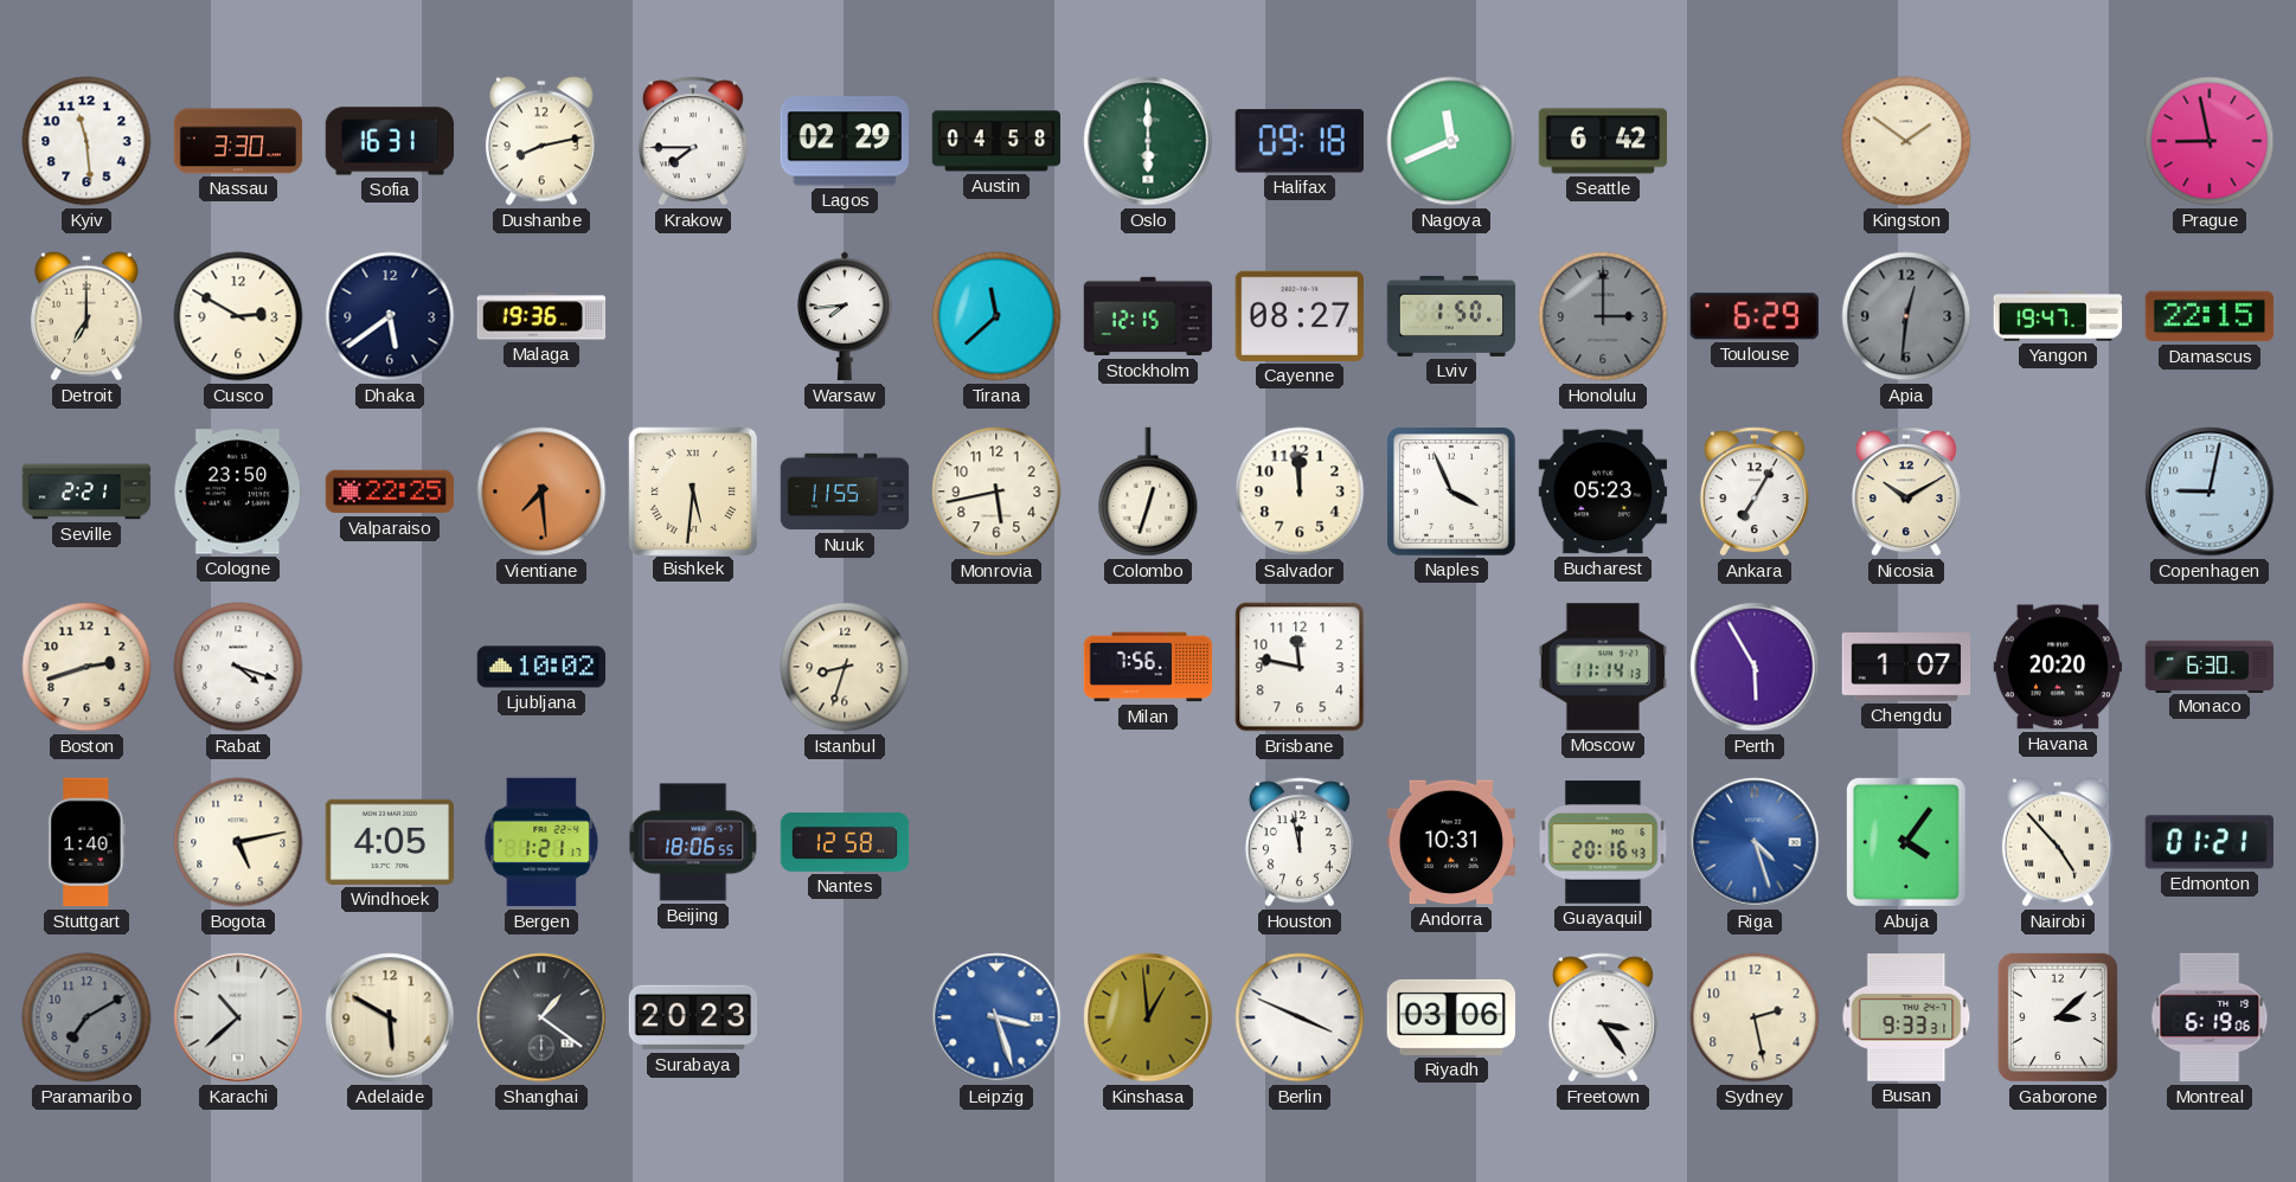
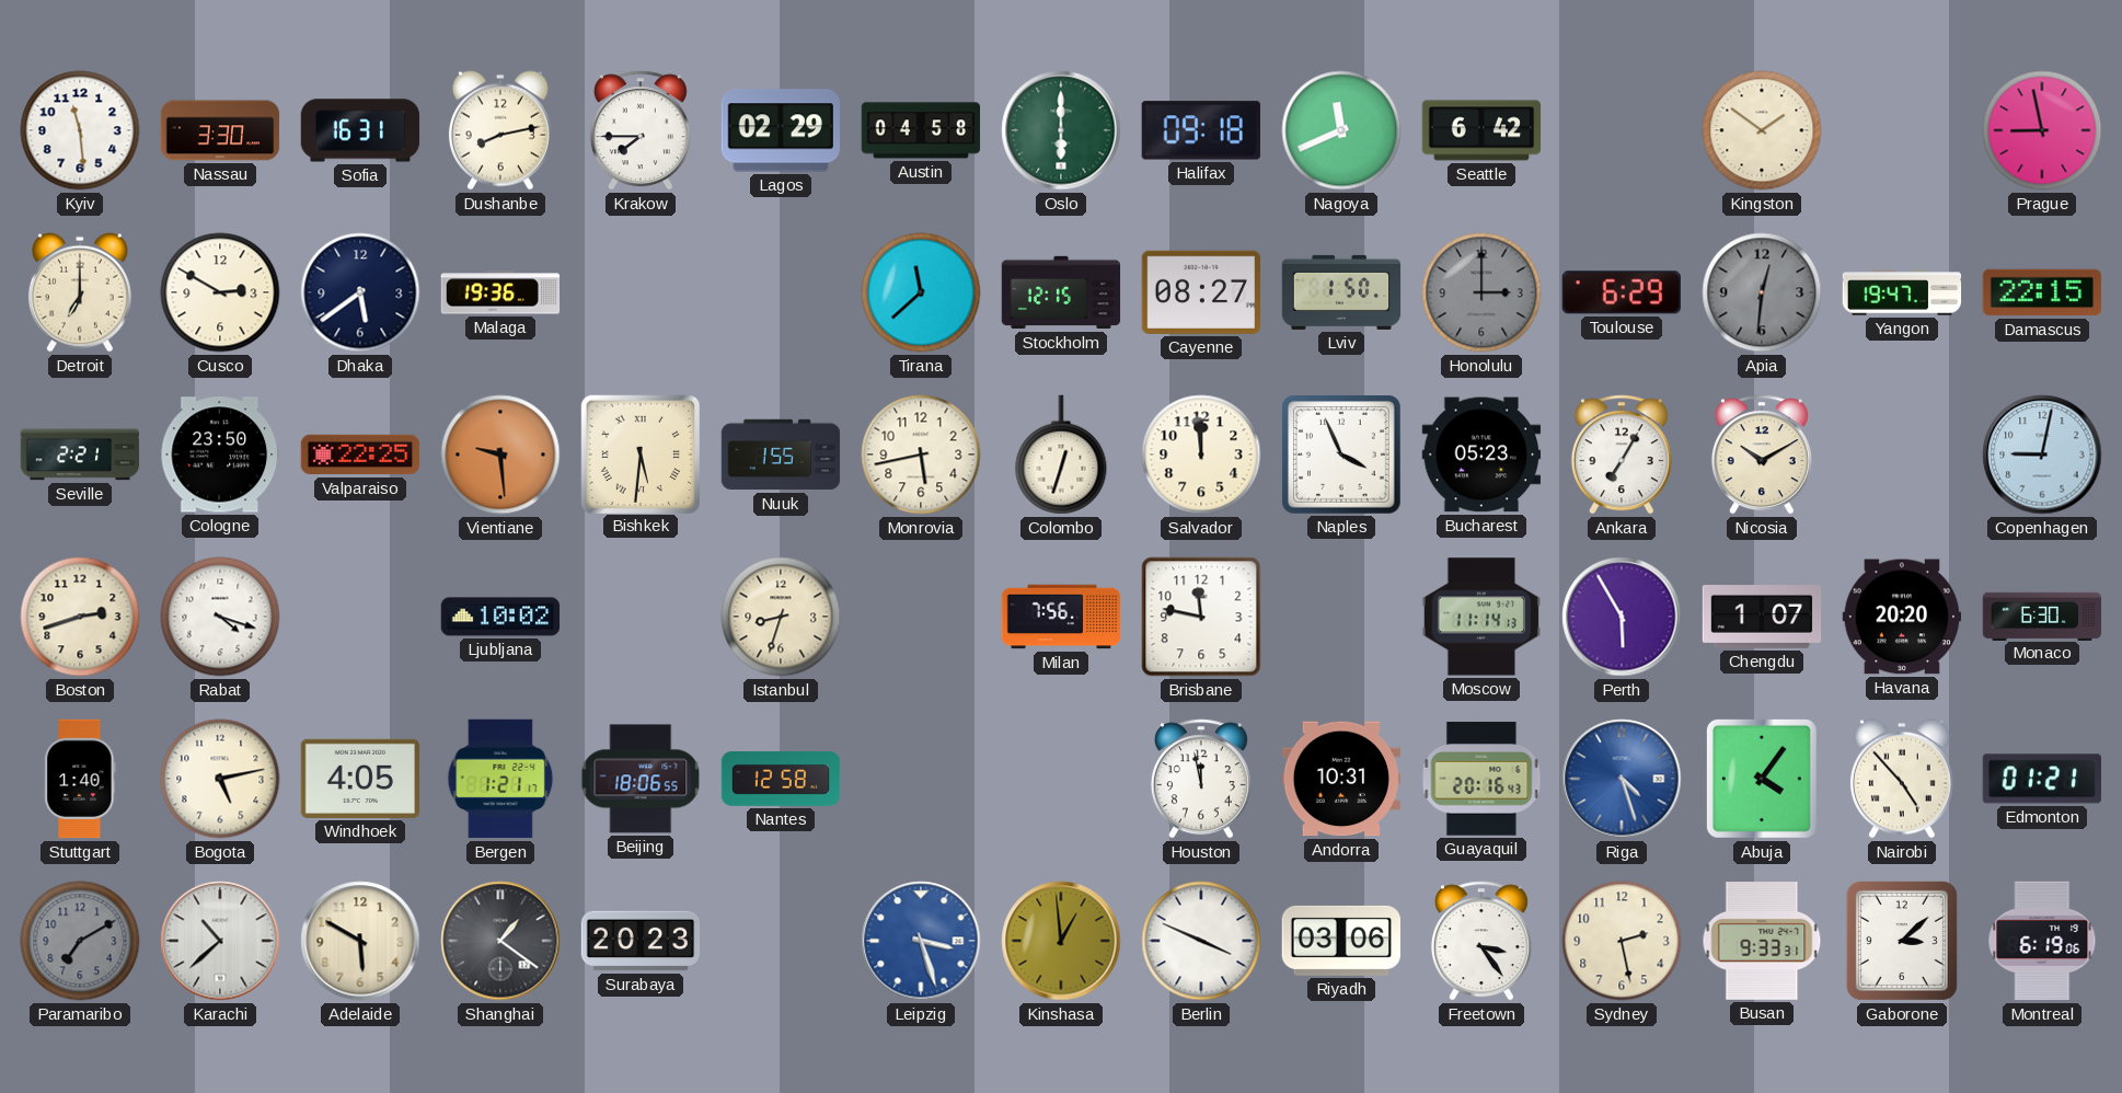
Warsaw: 7:44 -> none
Vientiane: 7:29 -> 9:29
Nuuk: 11:55 -> 1:55
